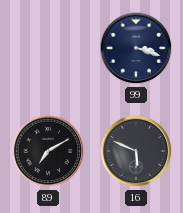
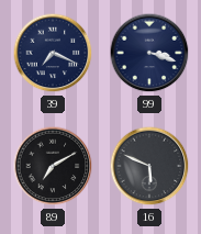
39: none -> 7:19
